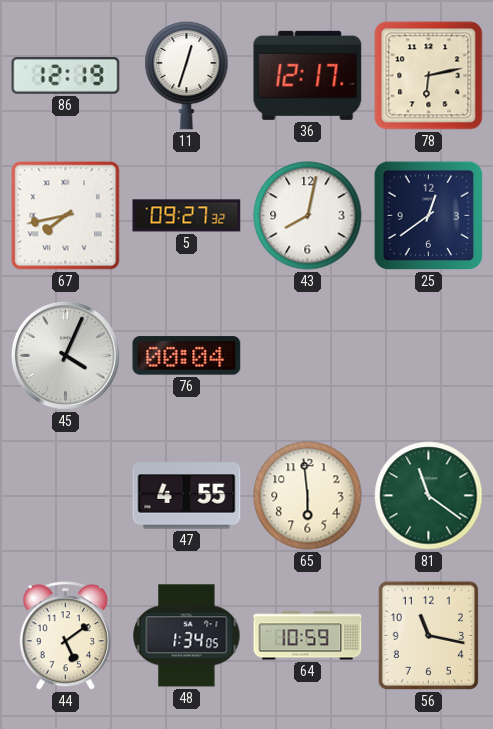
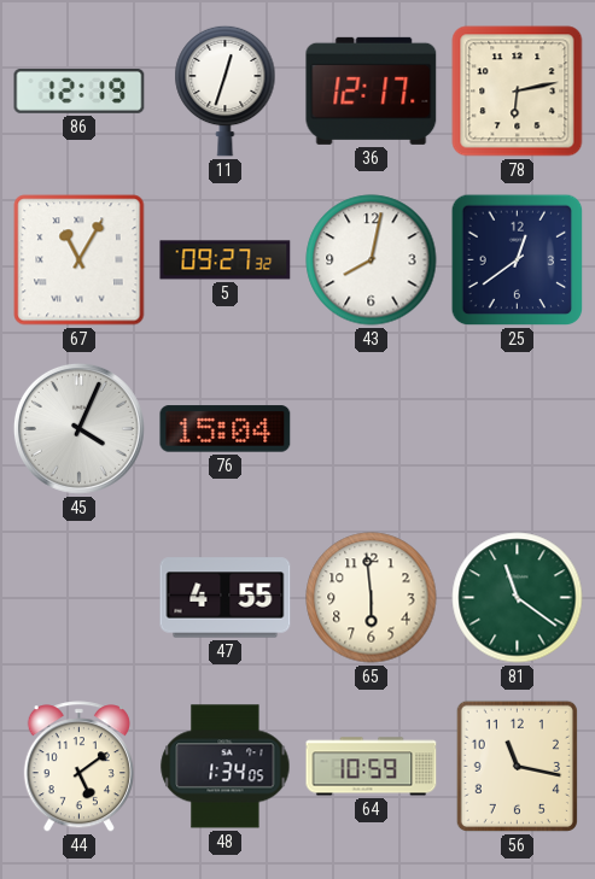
67: 7:43 -> 11:05
76: 00:04 -> 15:04
